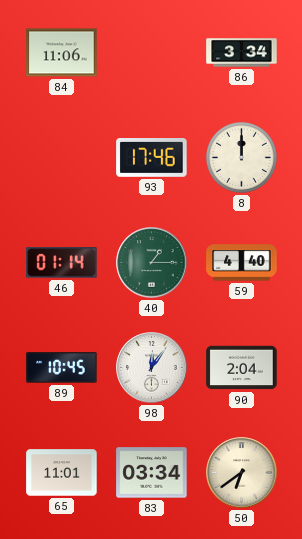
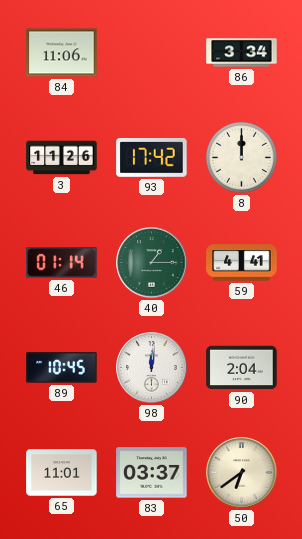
3: none -> 11:26
93: 17:46 -> 17:42
59: 4:40 -> 4:41
98: 12:06 -> 12:01
83: 03:34 -> 03:37
